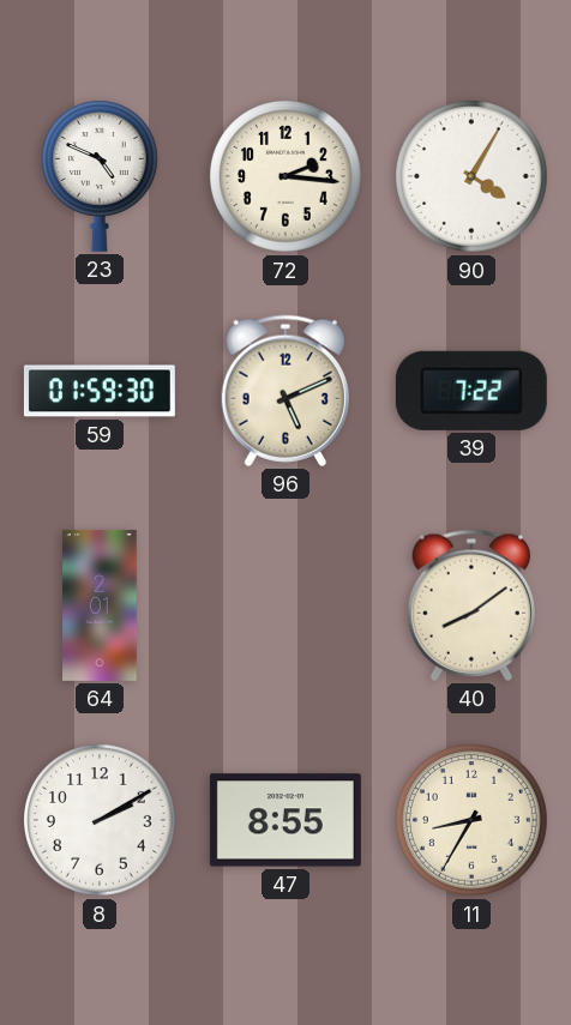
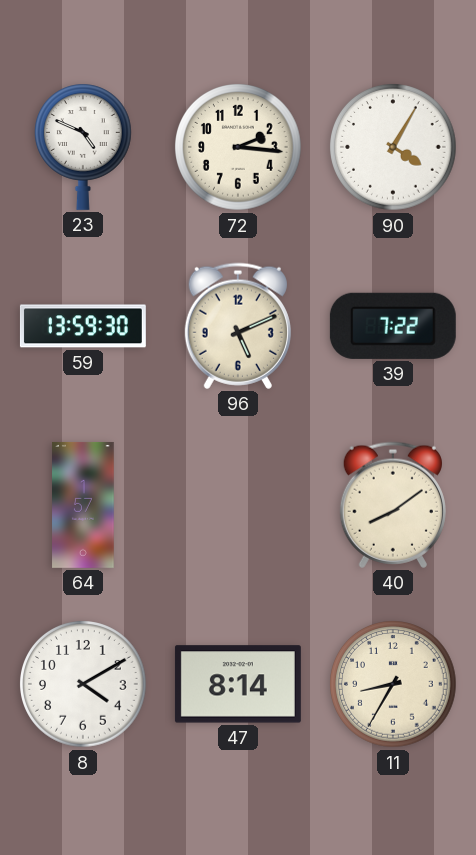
59: 01:59 -> 13:59
64: 2:01 -> 1:57
8: 2:10 -> 4:10
47: 8:55 -> 8:14
